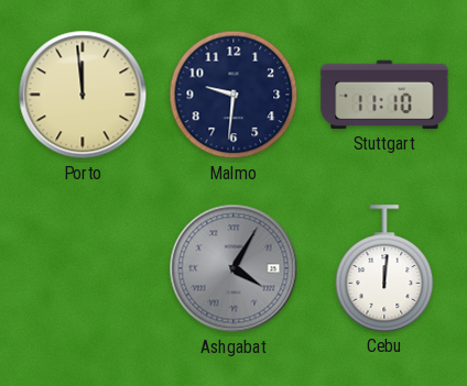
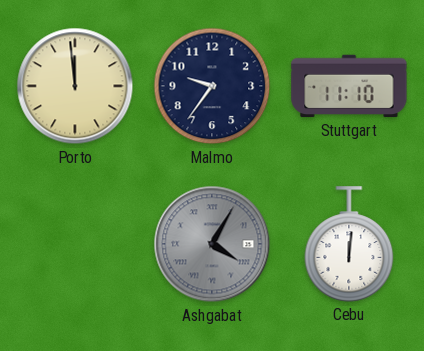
Malmo: 9:31 -> 9:36
